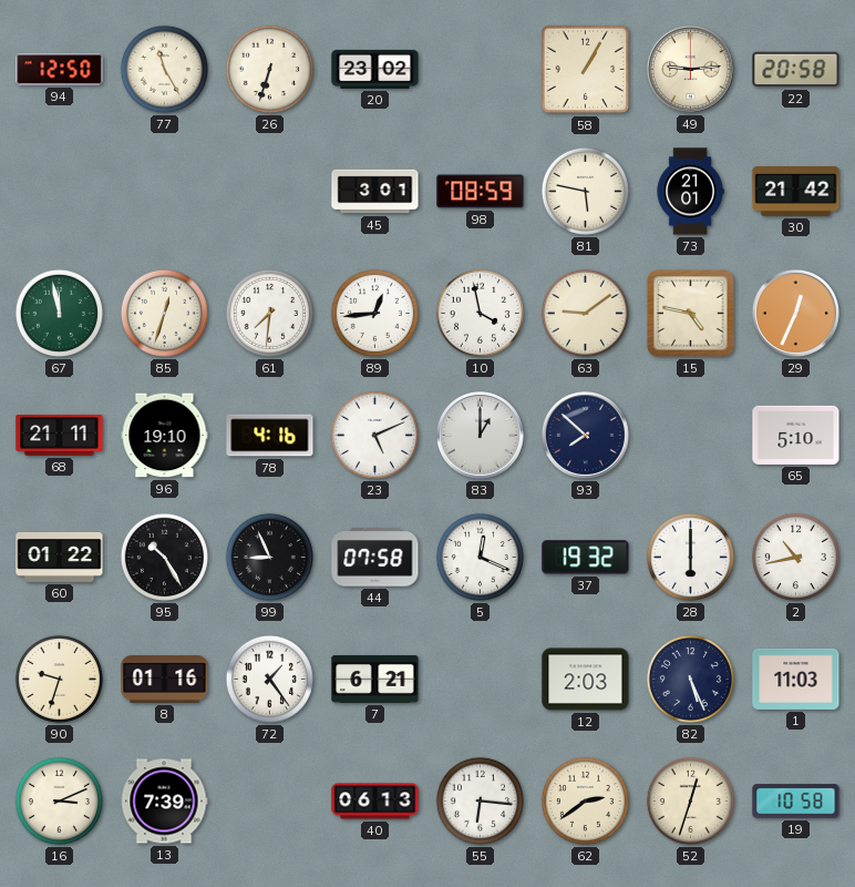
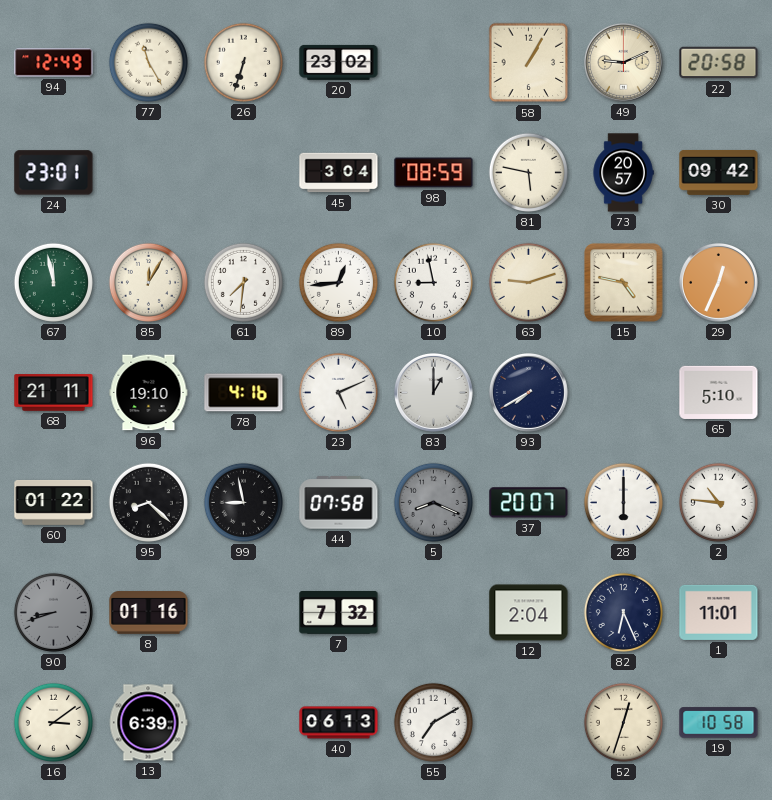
94: 12:50 -> 12:49
49: 9:14 -> 9:11
24: none -> 23:01
45: 3:01 -> 3:04
73: 21:01 -> 20:57
30: 21:42 -> 09:42
85: 12:33 -> 12:05
10: 3:58 -> 8:58
63: 9:09 -> 9:12
93: 7:52 -> 7:40
95: 10:25 -> 8:22
99: 8:56 -> 8:58
5: 12:19 -> 8:19
5 dial: white -> grey
37: 19:32 -> 20:07
2: 10:43 -> 10:46
90: 9:33 -> 8:42
90 dial: cream -> grey
72: 1:24 -> none
7: 6:21 -> 7:32
12: 2:03 -> 2:04
82: 5:26 -> 6:26
1: 11:03 -> 11:01
16: 3:11 -> 3:09
13: 7:39 -> 6:39
55: 6:16 -> 7:10
62: 2:39 -> none
